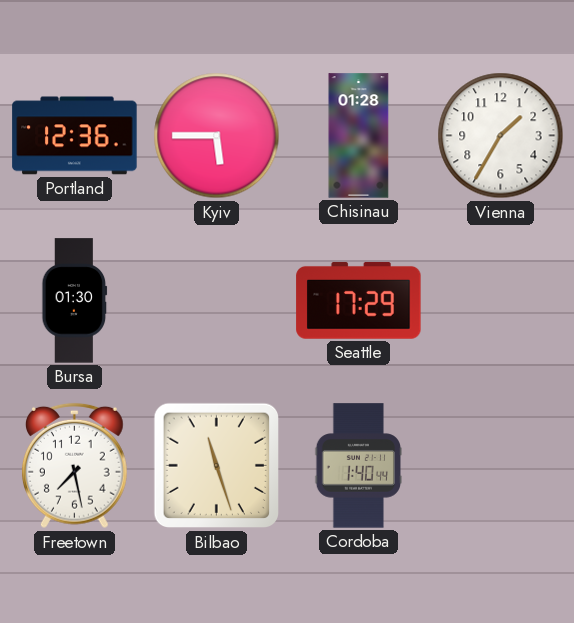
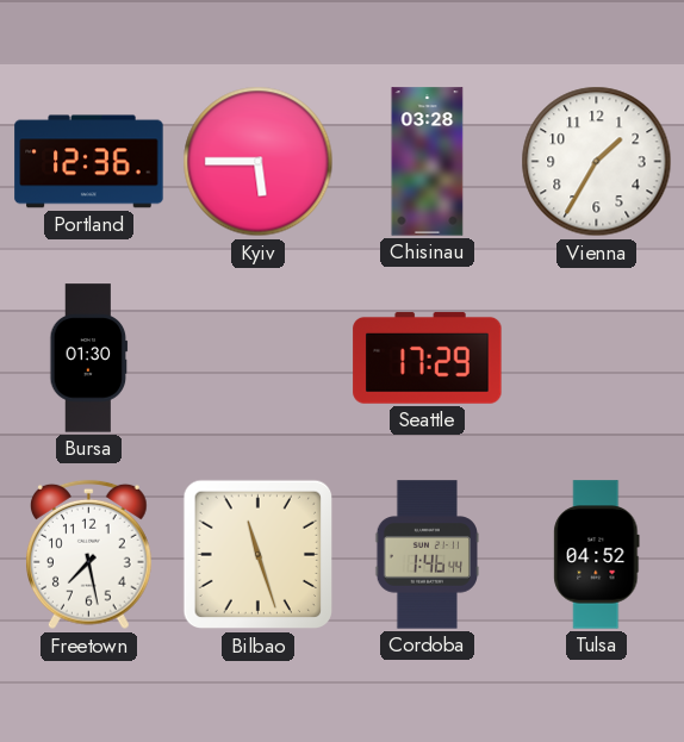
Chisinau: 01:28 -> 03:28
Cordoba: 1:40 -> 1:46
Tulsa: none -> 04:52
